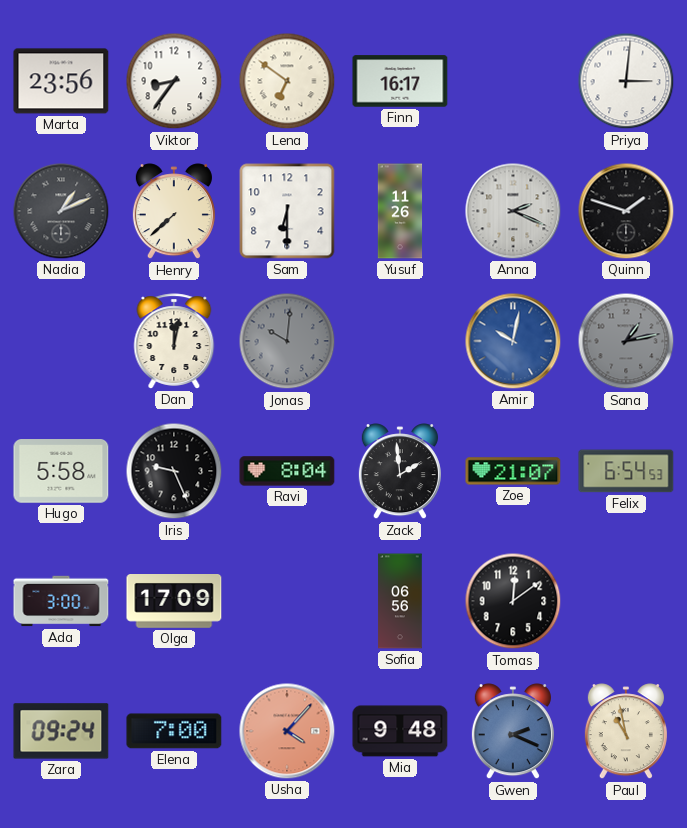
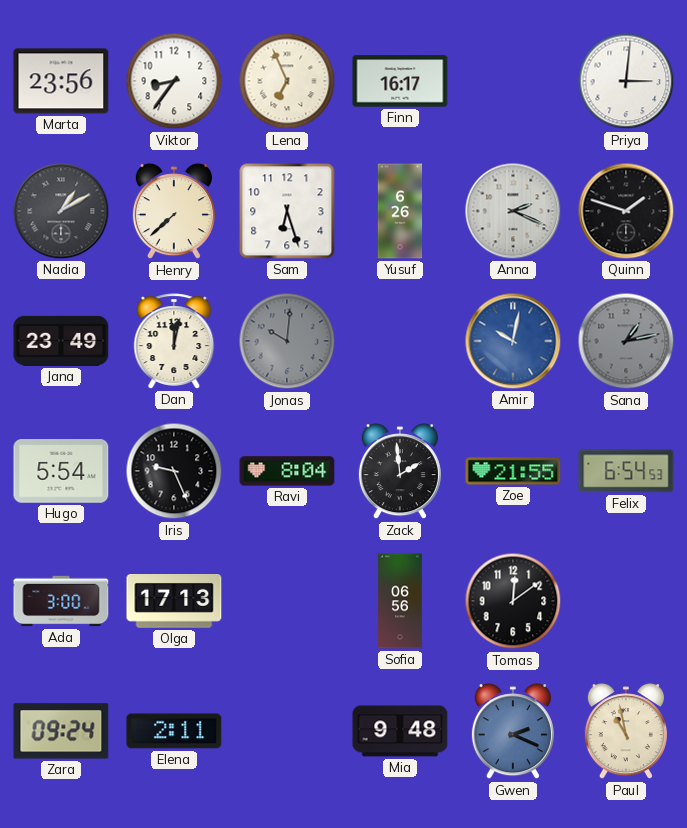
Lena: 6:51 -> 6:56
Nadia: 1:11 -> 1:10
Sam: 6:30 -> 6:27
Yusuf: 11:26 -> 6:26
Jana: none -> 23:49
Hugo: 5:58 -> 5:54
Zoe: 21:07 -> 21:55
Olga: 17:09 -> 17:13
Elena: 7:00 -> 2:11
Usha: 4:07 -> none
